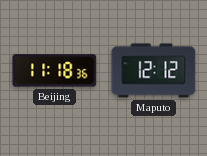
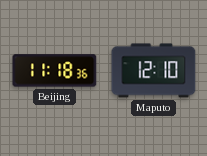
Maputo: 12:12 -> 12:10
